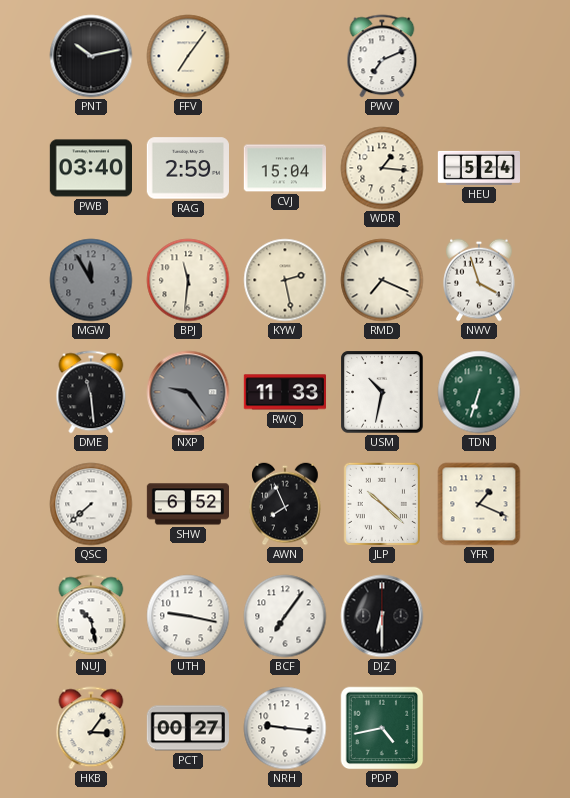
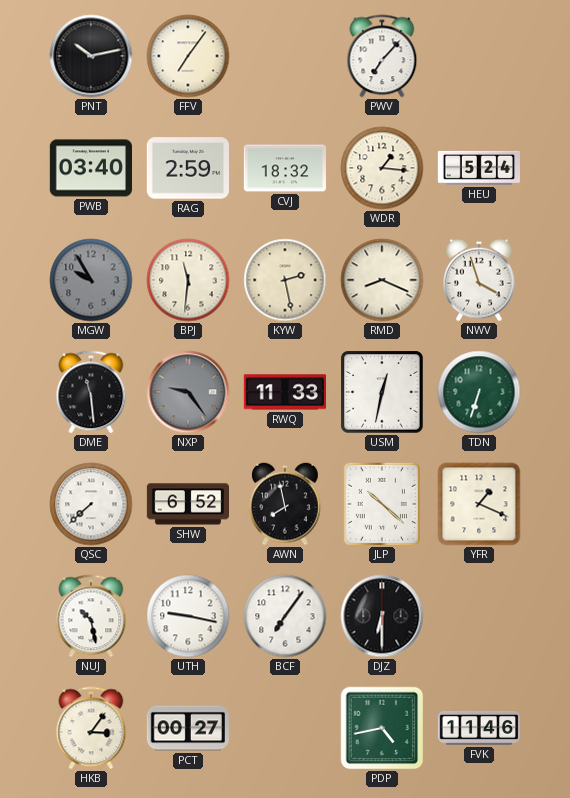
PWV: 7:11 -> 7:07
CVJ: 15:04 -> 18:32
MGW: 11:55 -> 9:55
RMD: 7:19 -> 8:19
USM: 10:32 -> 12:32
AWN: 7:56 -> 7:58
NRH: 9:16 -> none
FVK: none -> 11:46
